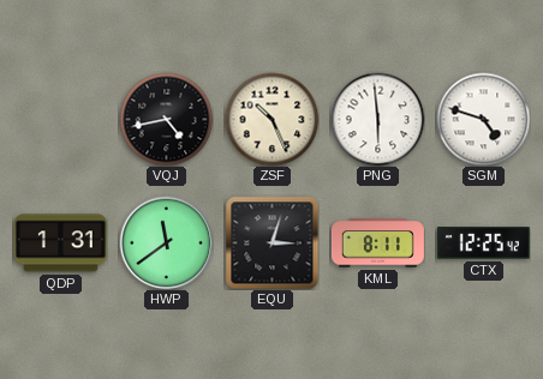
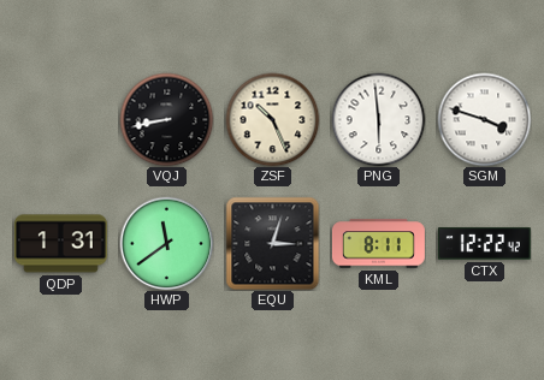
VQJ: 4:43 -> 8:43
SGM: 4:48 -> 3:48
CTX: 12:25 -> 12:22
